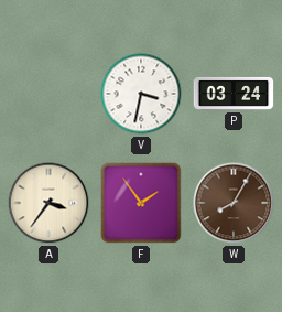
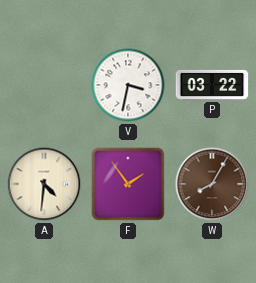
P: 03:24 -> 03:22
A: 3:36 -> 4:31
